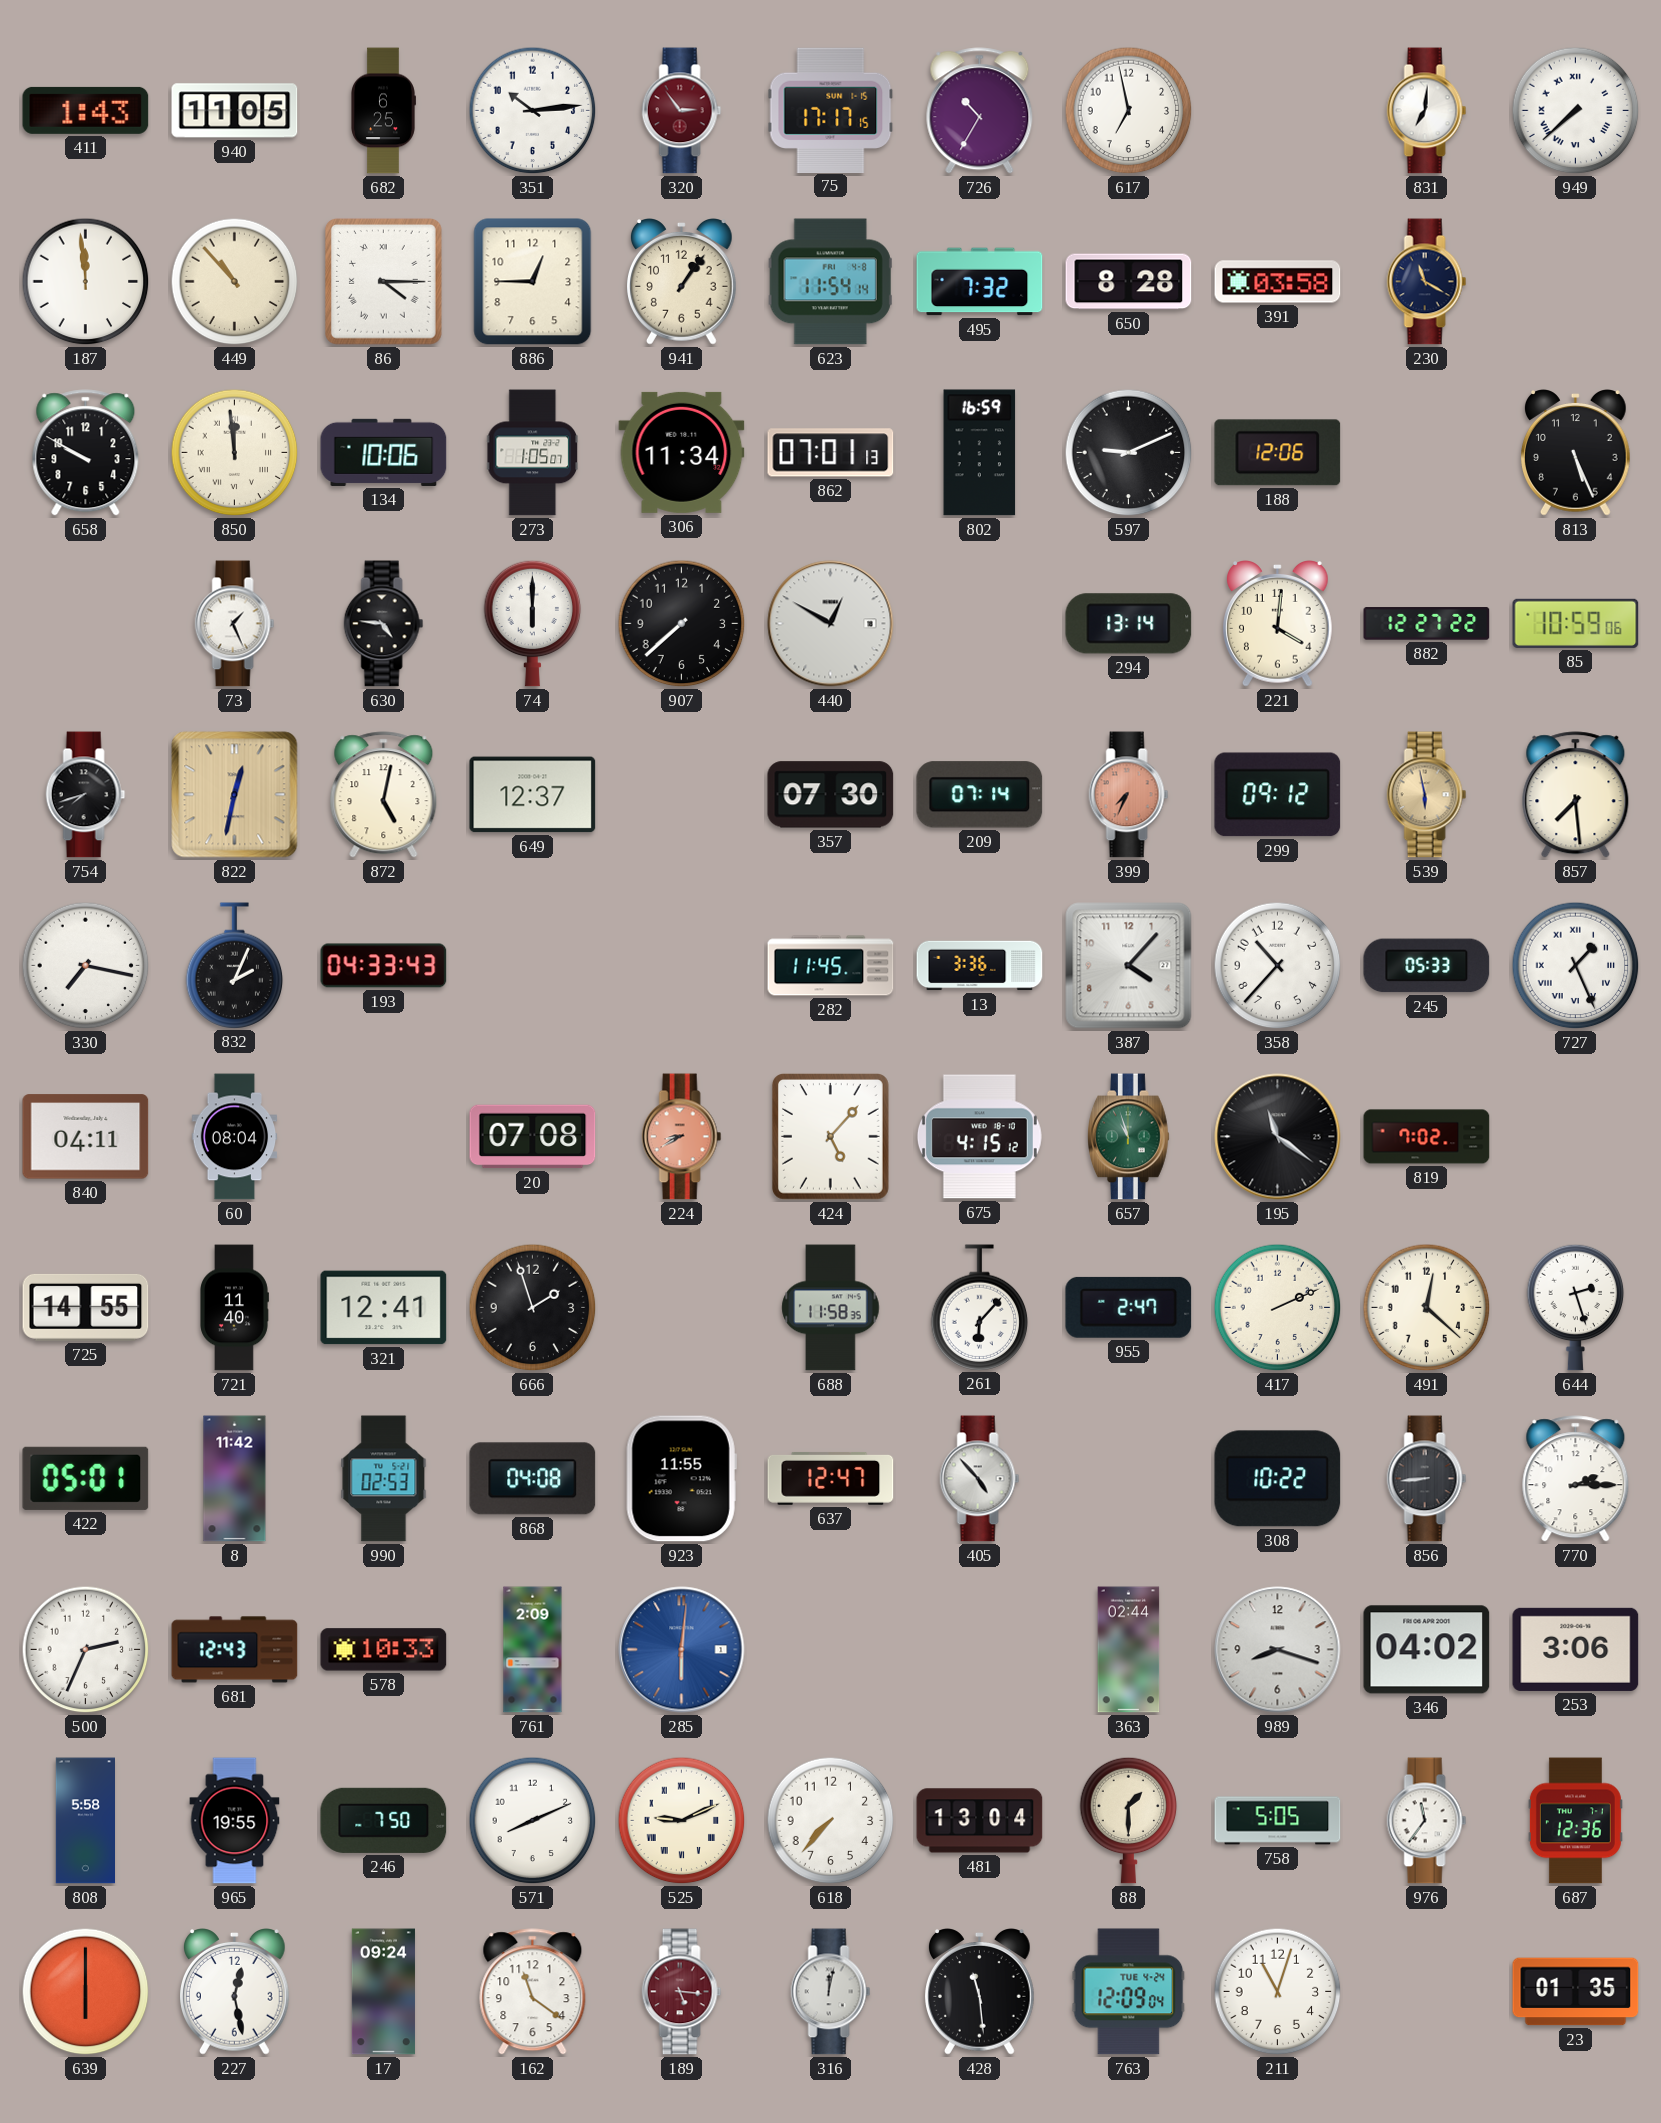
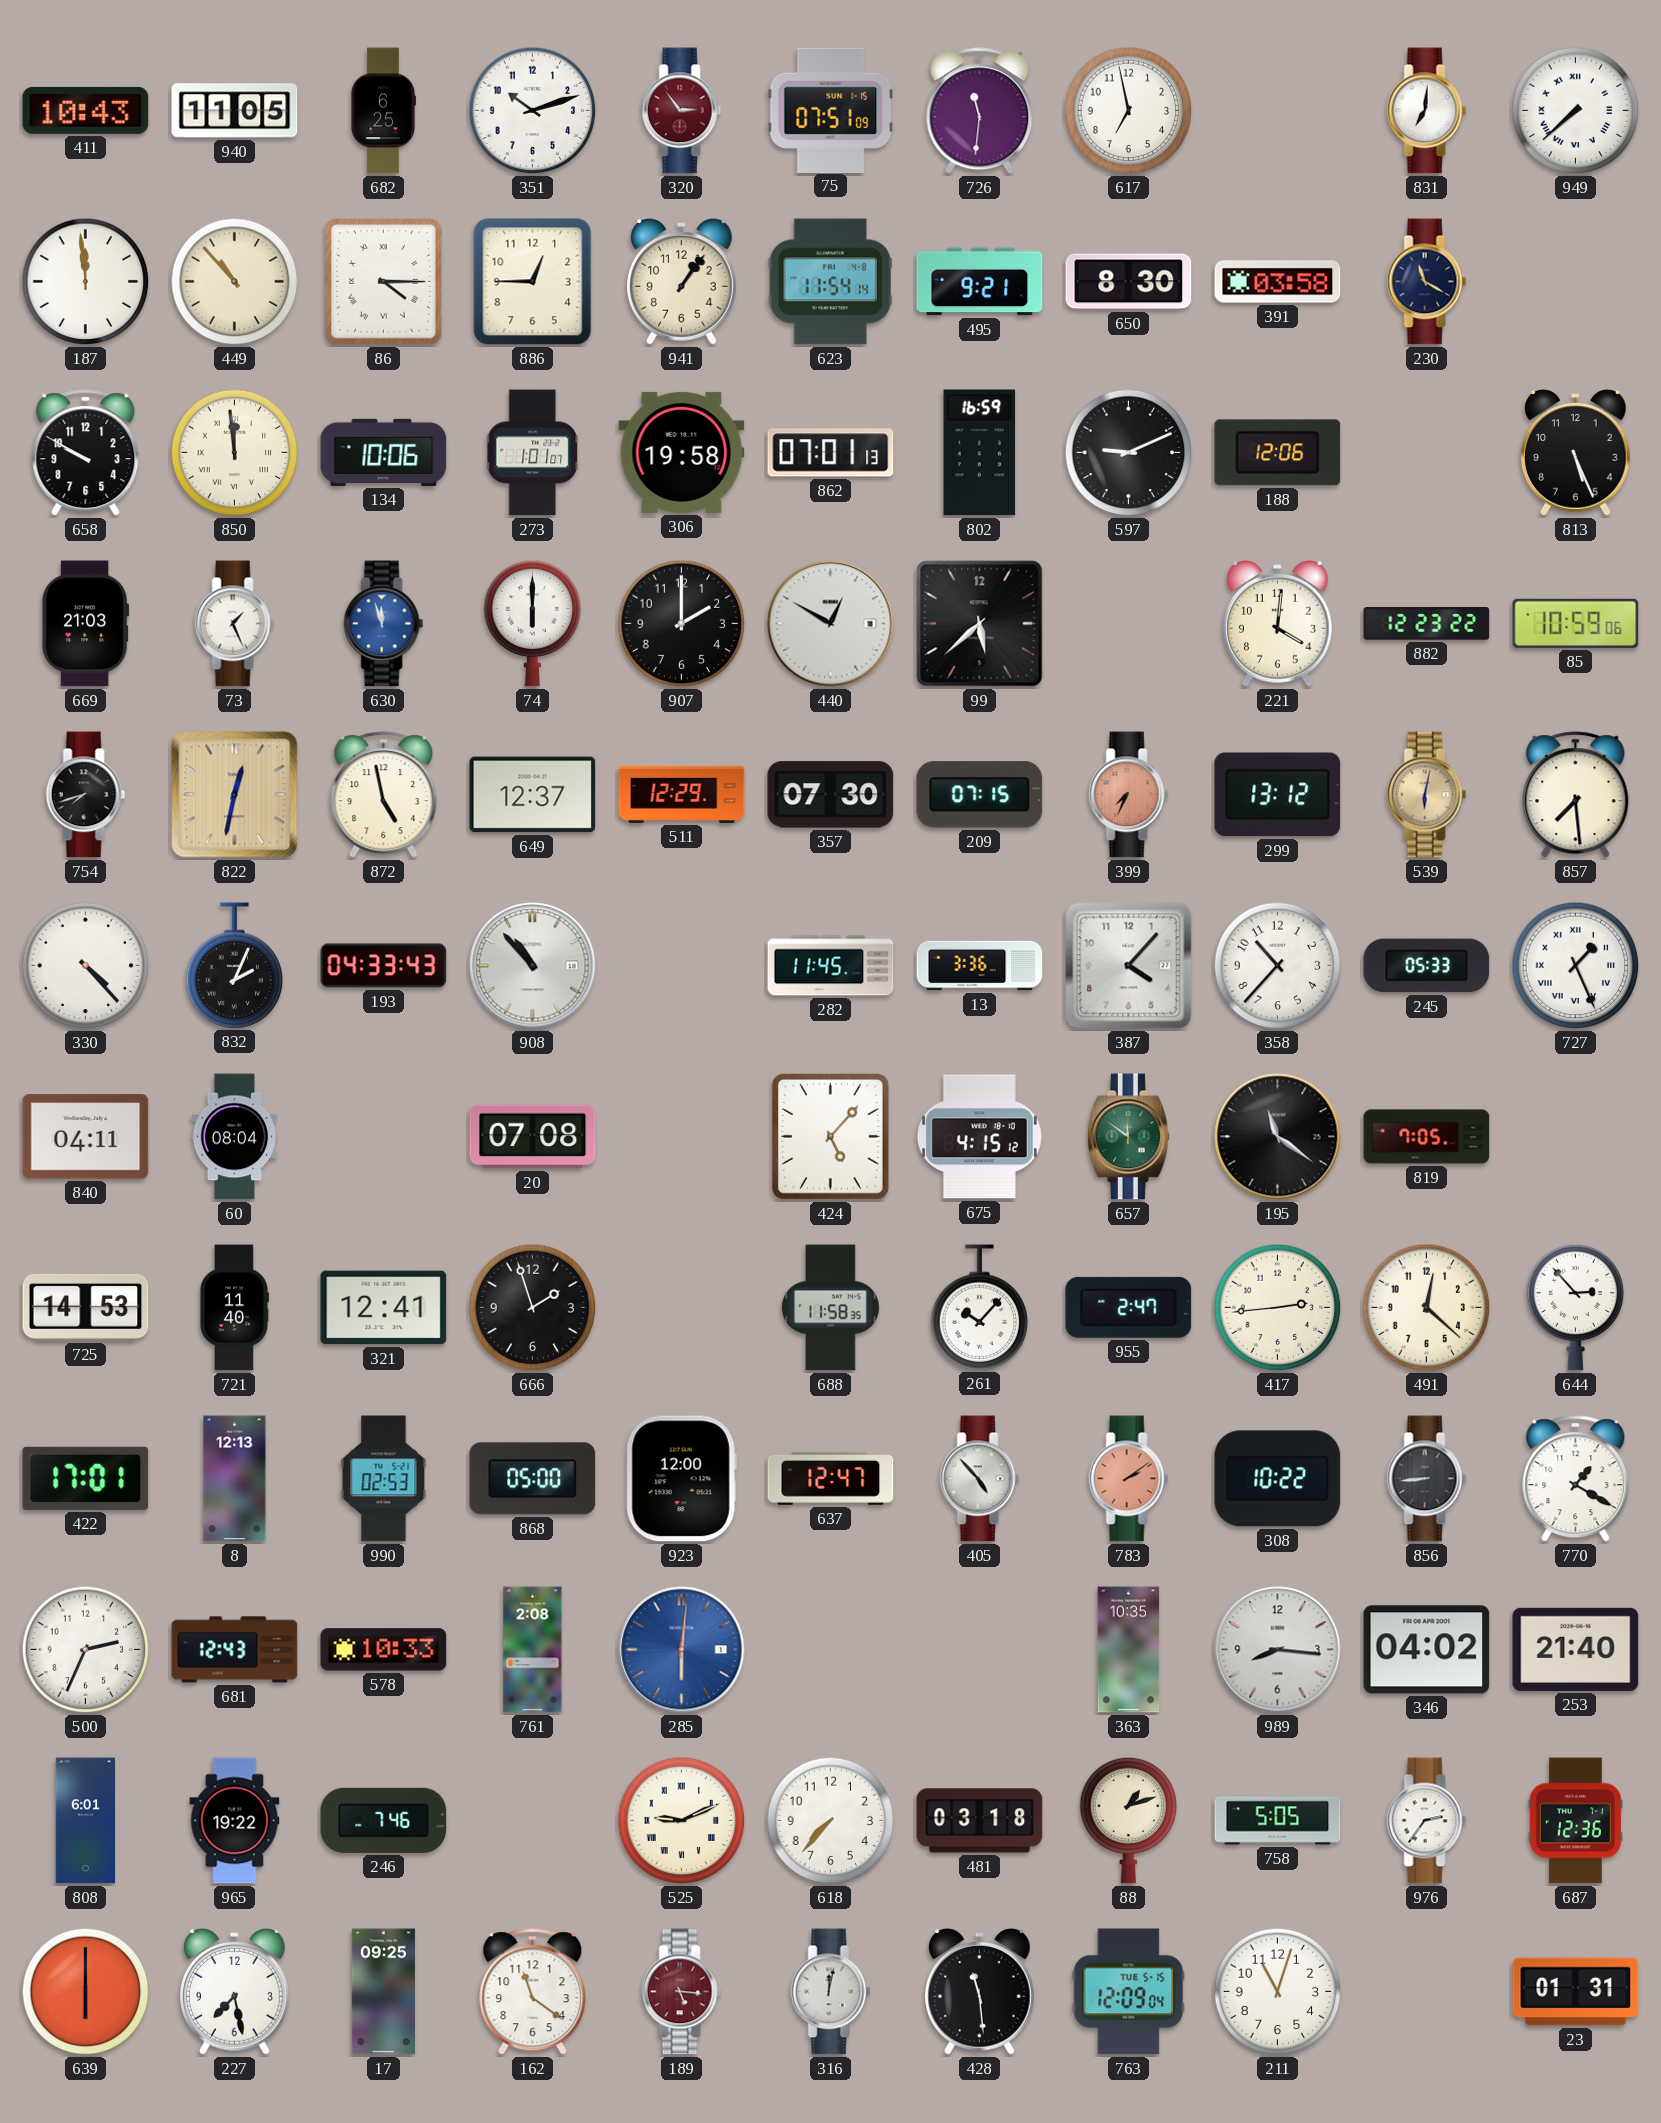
411: 1:43 -> 10:43
351: 10:14 -> 10:12
75: 17:17 -> 07:51
726: 10:35 -> 11:31
495: 7:32 -> 9:21
650: 8:28 -> 8:30
273: 1:05 -> 1:01
306: 11:34 -> 19:58
669: none -> 21:03
630: 4:46 -> 11:57
630 dial: black -> blue
907: 7:38 -> 2:00
99: none -> 5:38
294: 13:14 -> none
882: 12:27 -> 12:23
872: 5:02 -> 4:58
511: none -> 12:29
209: 07:14 -> 07:15
299: 09:12 -> 13:12
539: 5:58 -> 6:02
330: 7:17 -> 4:23
908: none -> 10:53
224: 8:40 -> none
657: 10:57 -> 11:51
819: 7:02 -> 7:05
725: 14:55 -> 14:53
261: 6:07 -> 10:07
417: 2:11 -> 2:44
644: 2:27 -> 2:53
422: 05:01 -> 17:01
8: 11:42 -> 12:13
868: 04:08 -> 05:00
923: 11:55 -> 12:00
783: none -> 2:09
770: 2:15 -> 1:20
761: 2:09 -> 2:08
363: 02:44 -> 10:35
989: 8:18 -> 8:16
253: 3:06 -> 21:40
808: 5:58 -> 6:01
965: 19:55 -> 19:22
246: 7:50 -> 7:46
571: 8:11 -> none
481: 13:04 -> 03:18
88: 1:30 -> 1:12
976: 11:36 -> 2:36
227: 12:28 -> 7:28
17: 09:24 -> 09:25
763 date: TUE 4-24 -> TUE 5-15
23: 01:35 -> 01:31
